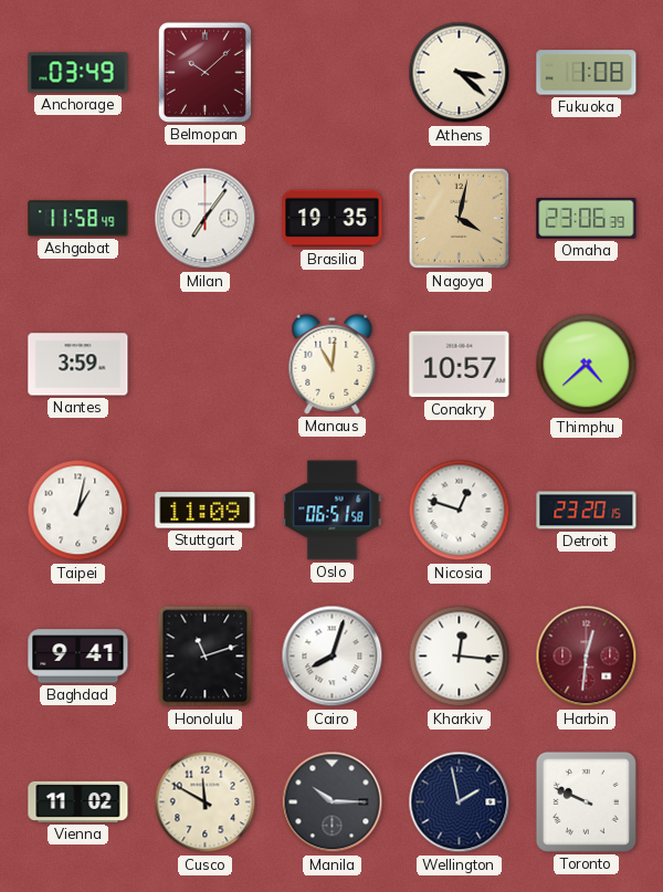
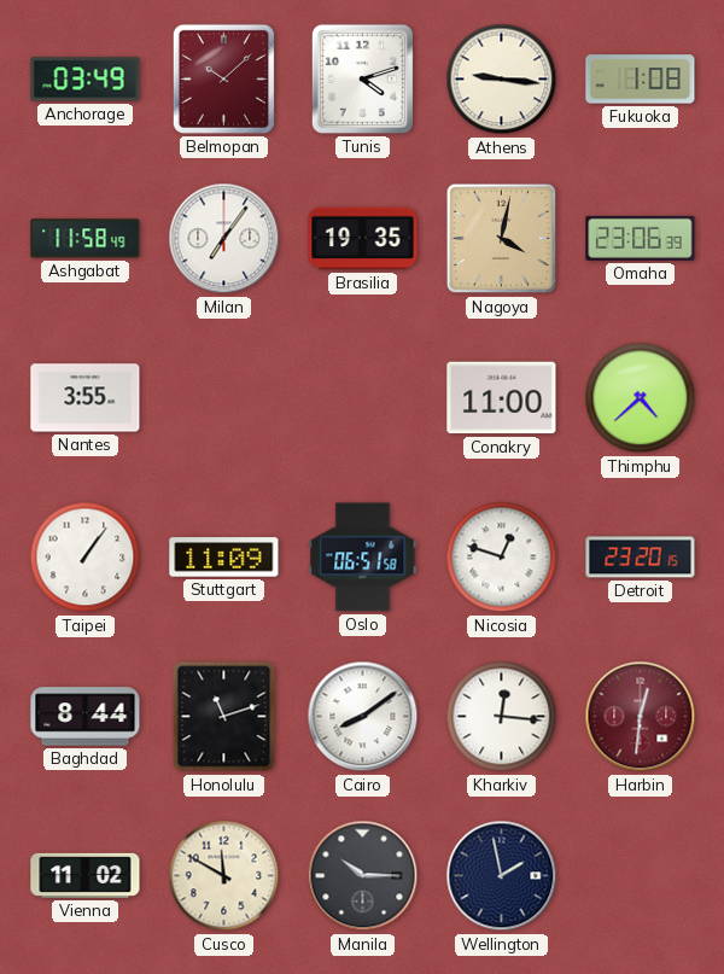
Tunis: none -> 4:12
Athens: 3:22 -> 9:16
Nantes: 3:59 -> 3:55
Manaus: 11:01 -> none
Conakry: 10:57 -> 11:00
Taipei: 1:02 -> 1:06
Baghdad: 9:41 -> 8:44
Cairo: 8:03 -> 8:09
Toronto: 9:49 -> none
